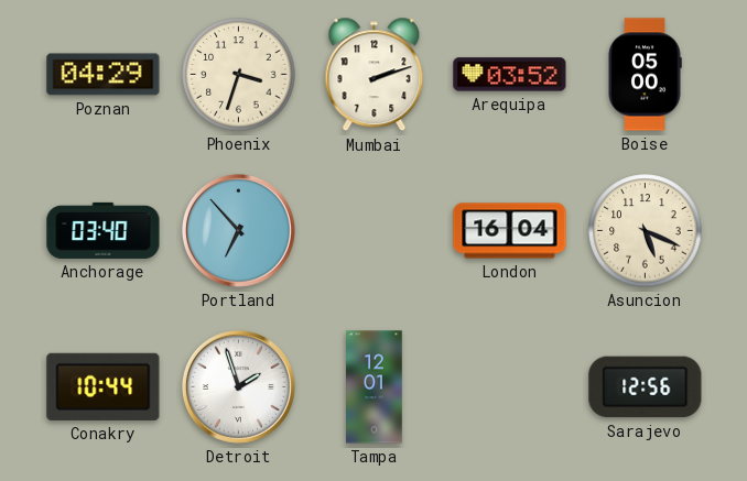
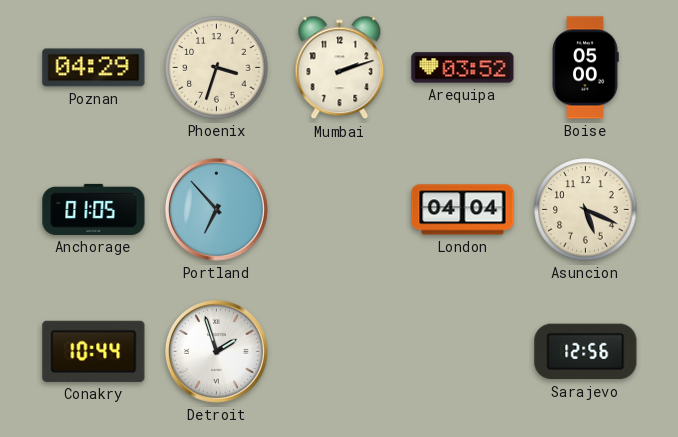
Anchorage: 03:40 -> 01:05
London: 16:04 -> 04:04
Tampa: 12:01 -> none
